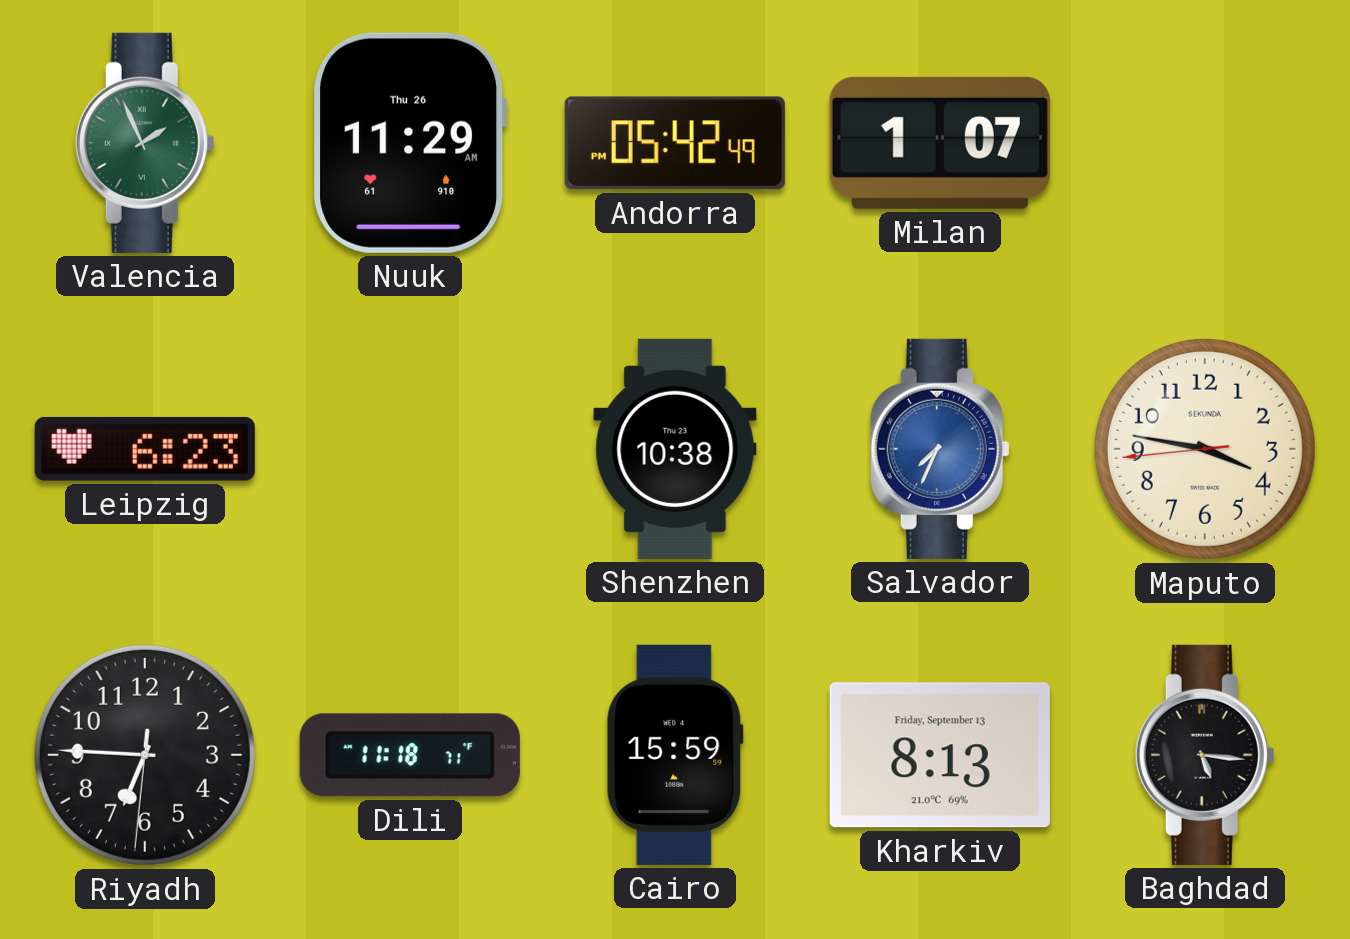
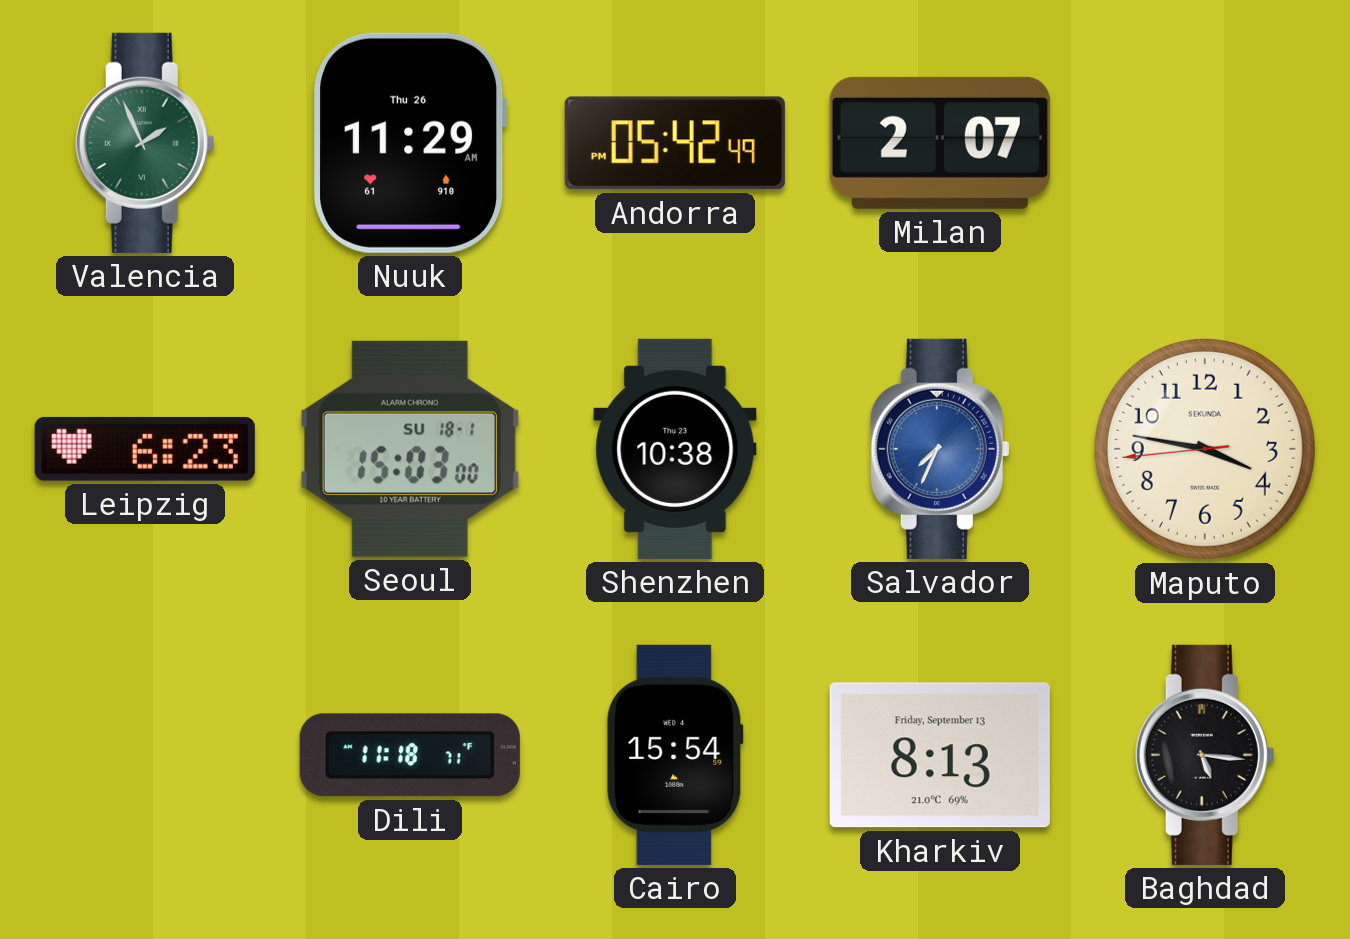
Milan: 1:07 -> 2:07
Seoul: none -> 15:03
Riyadh: 6:45 -> none
Cairo: 15:59 -> 15:54
